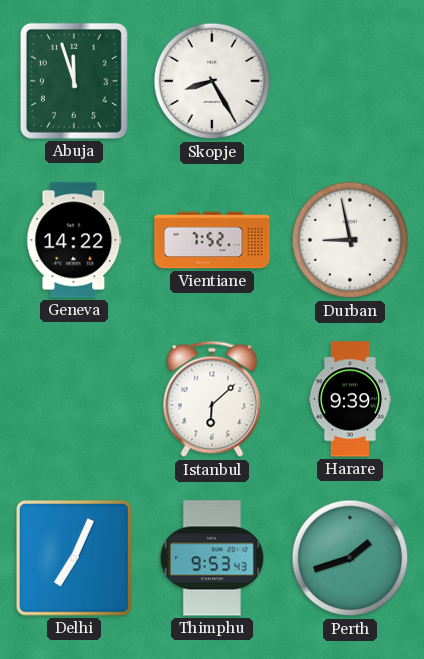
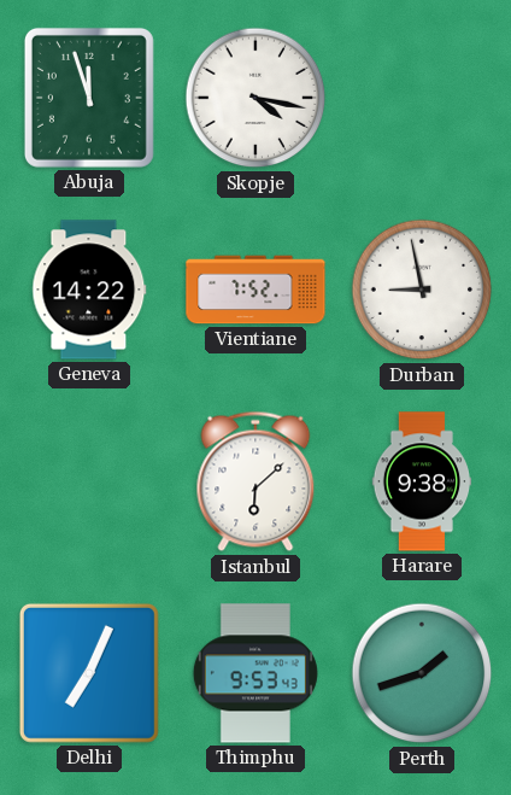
Skopje: 8:25 -> 4:17
Harare: 9:39 -> 9:38
